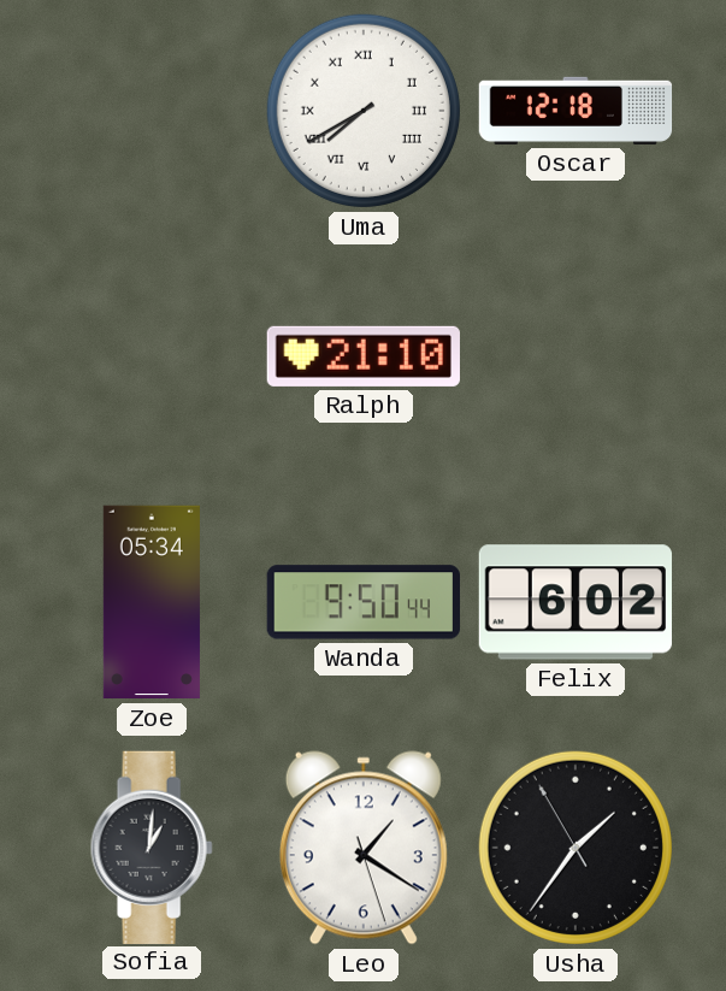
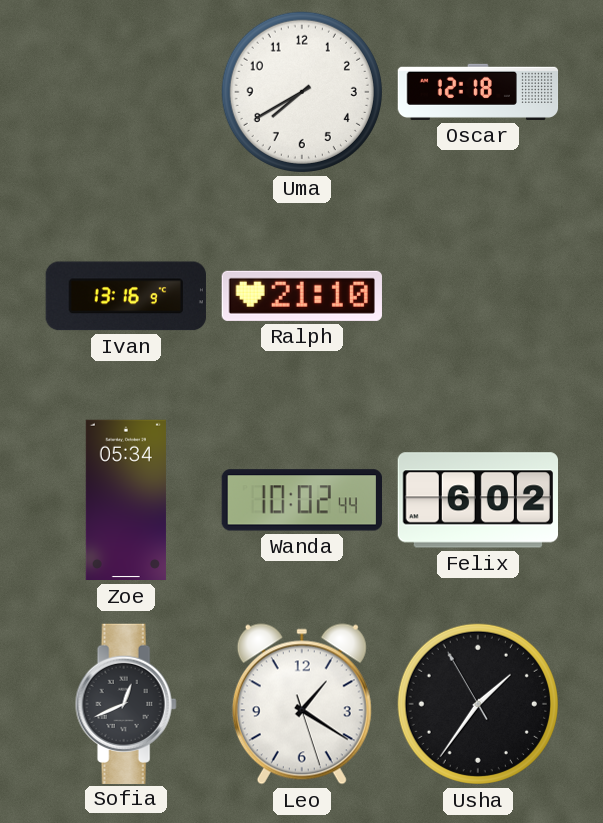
Uma numerals: Roman -> Arabic
Ivan: none -> 13:16
Wanda: 9:50 -> 10:02
Sofia: 1:01 -> 12:41
